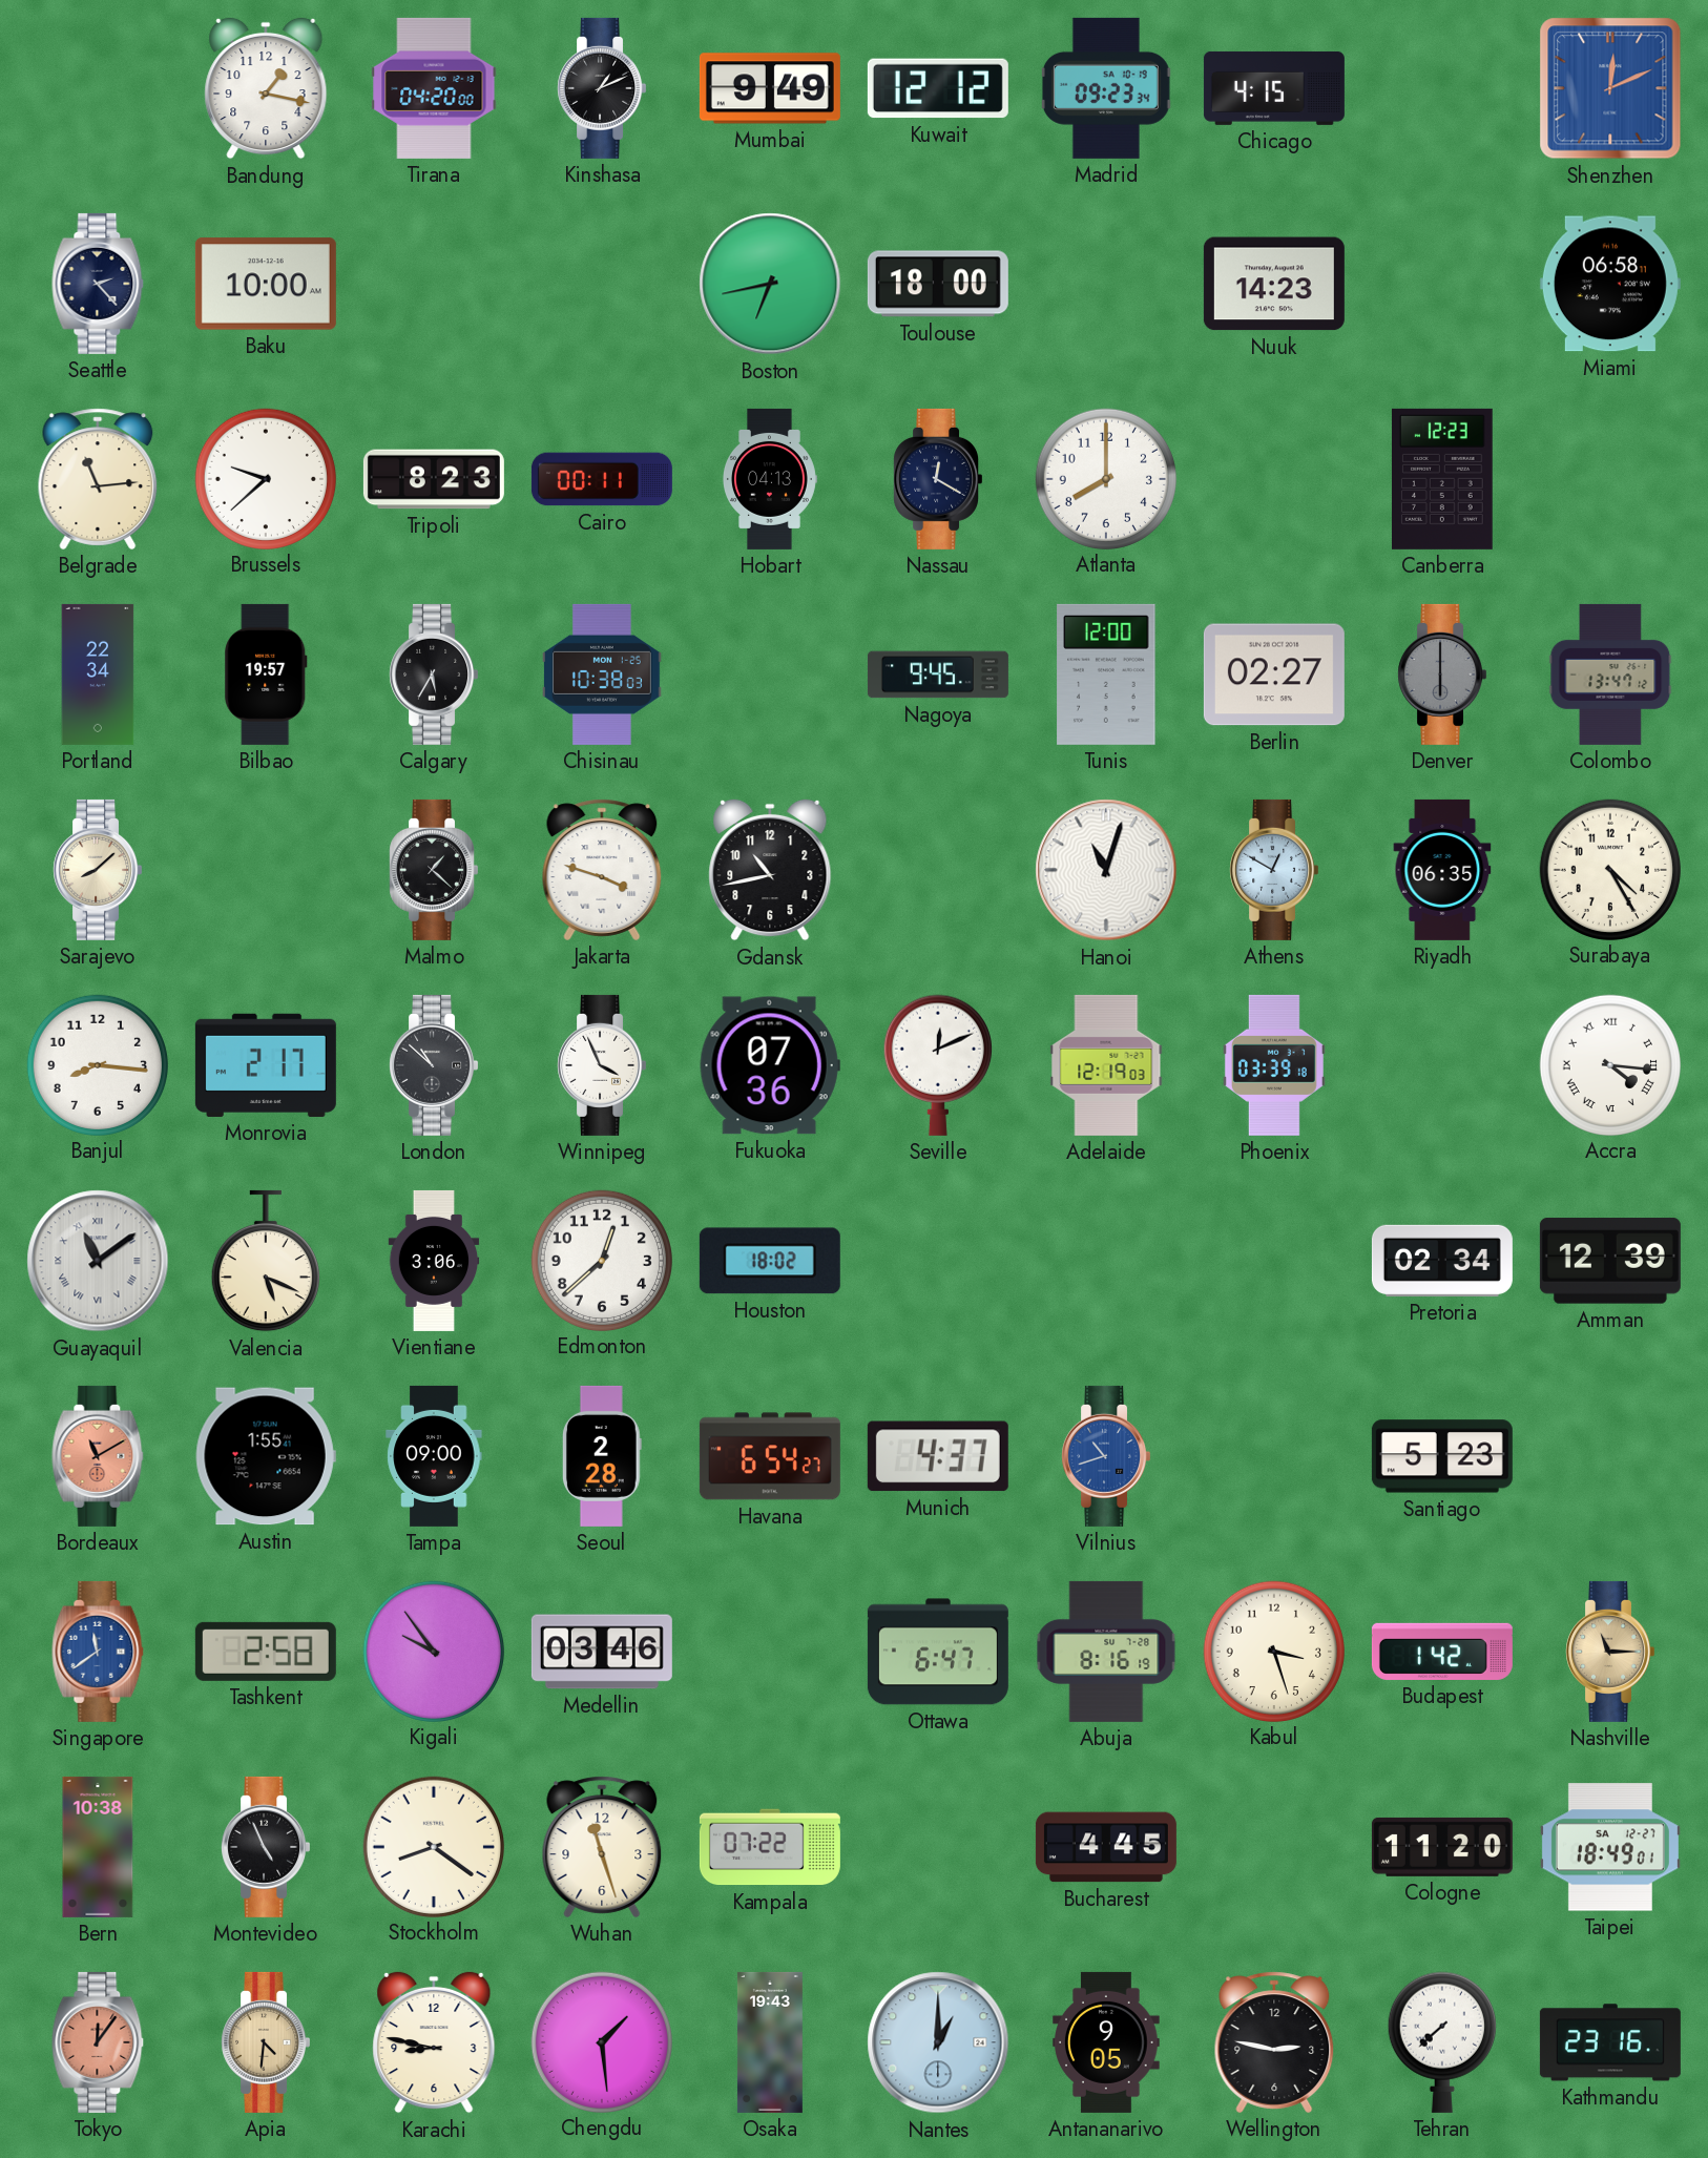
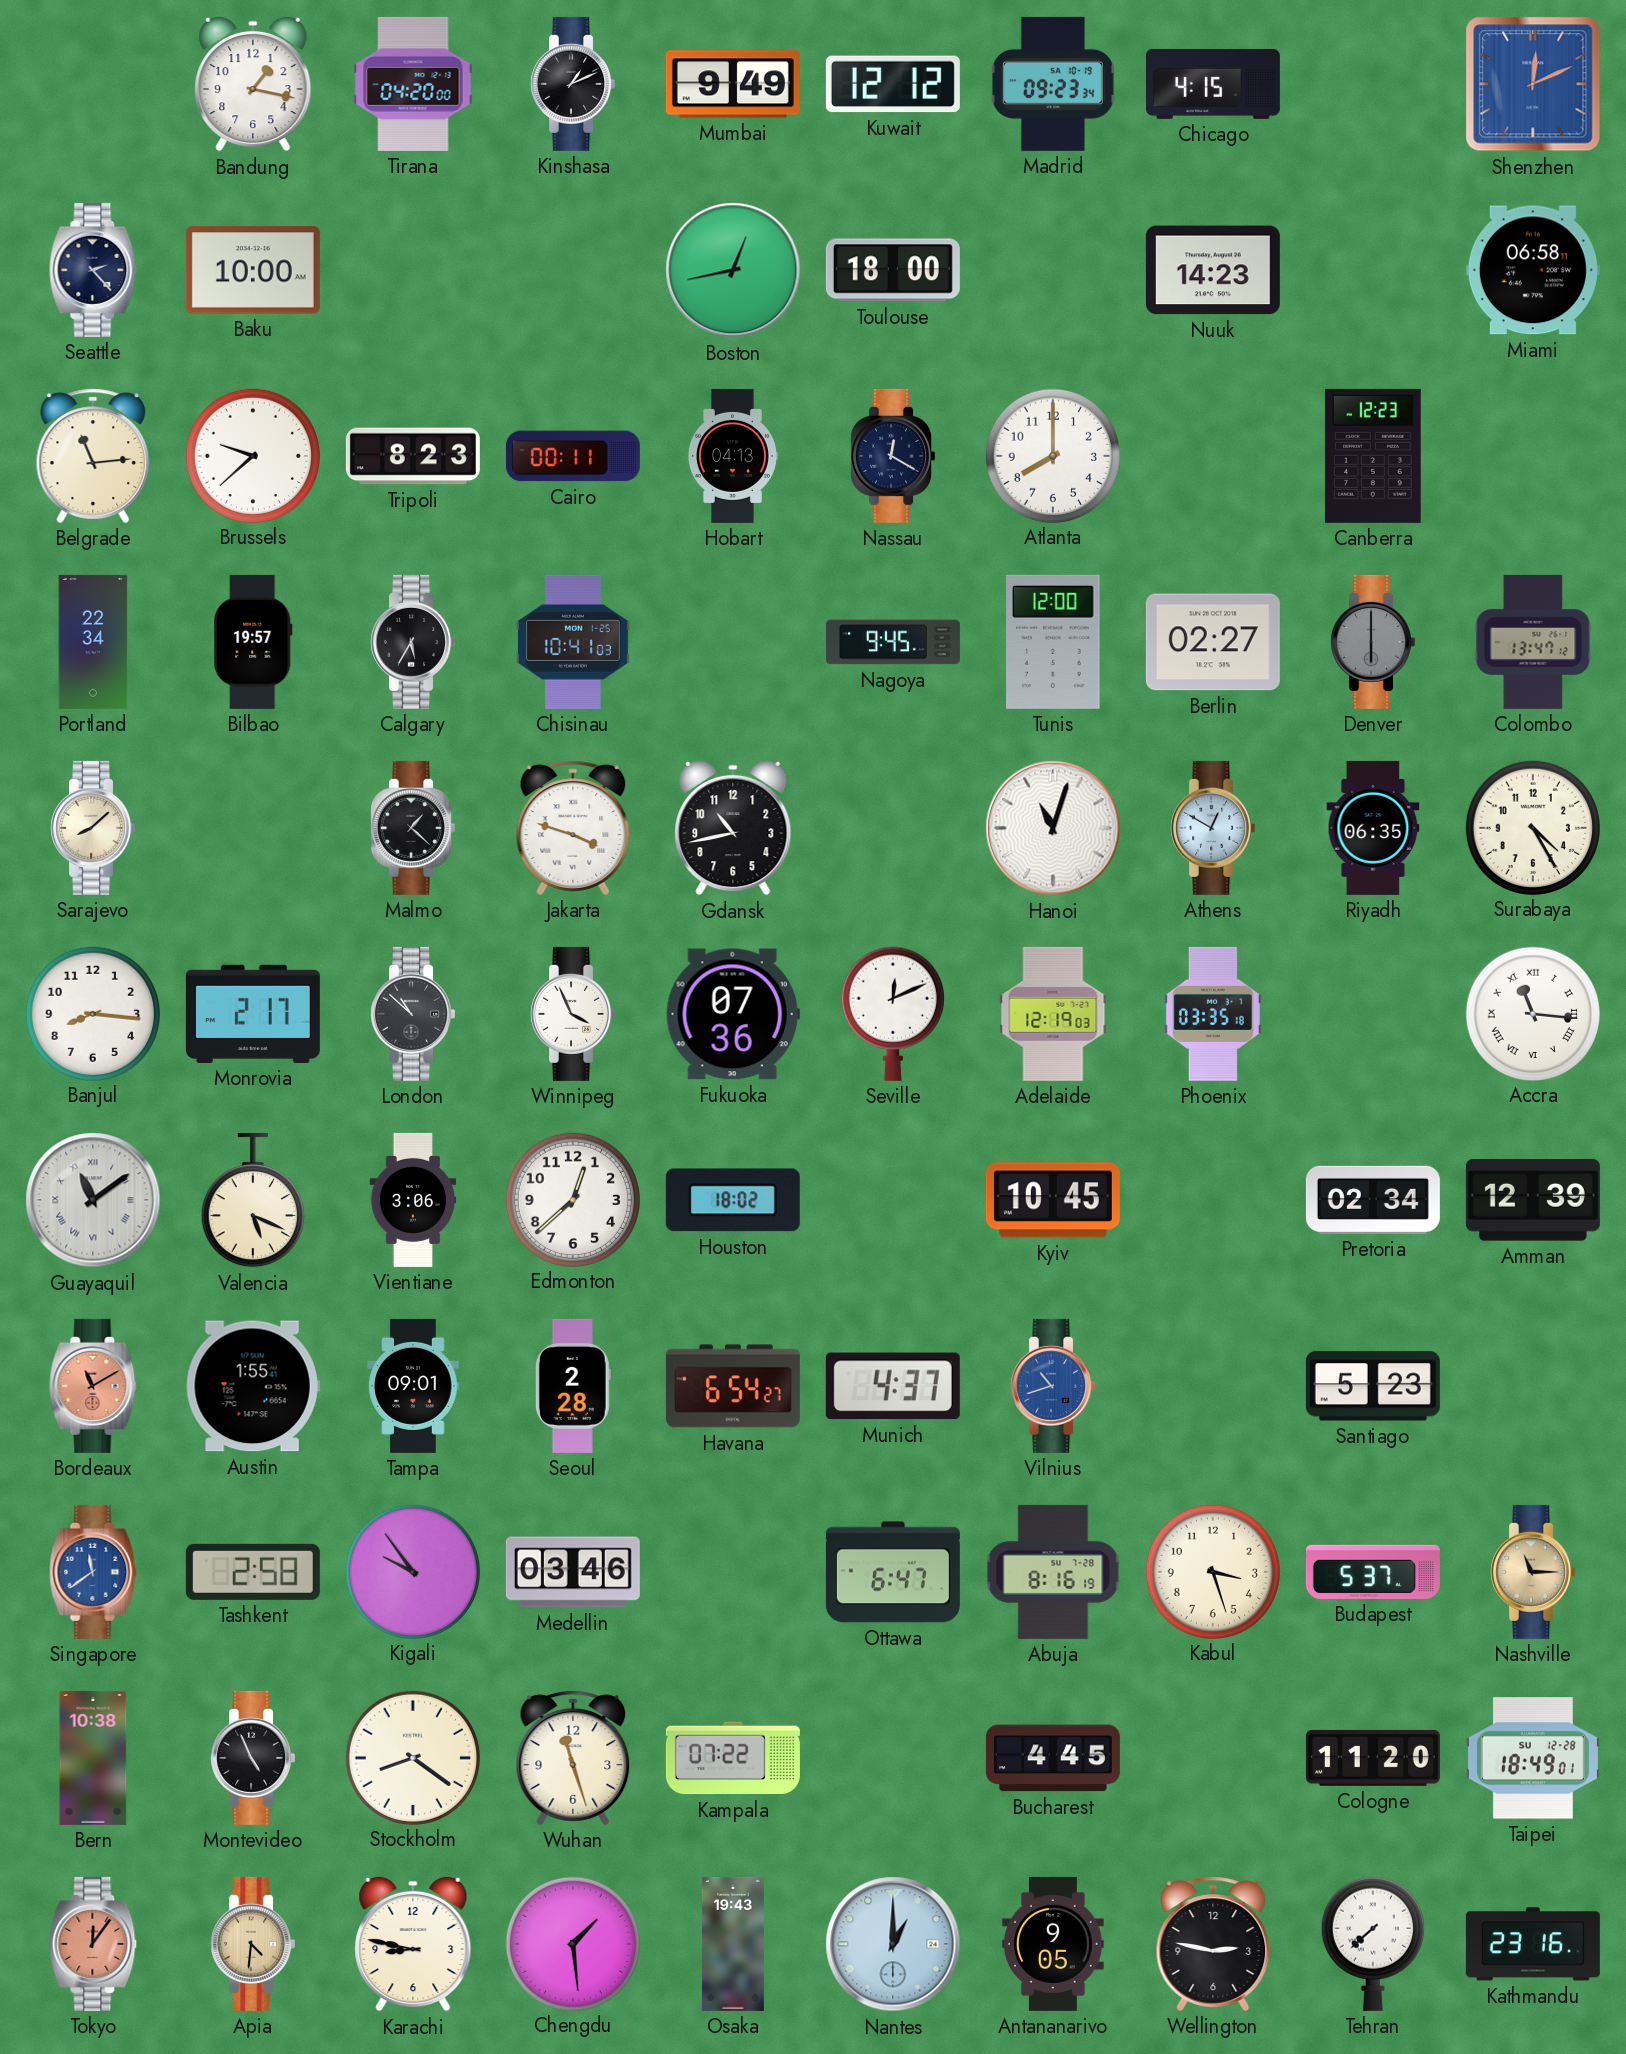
Boston: 6:43 -> 12:43
Chisinau: 10:38 -> 10:41
Phoenix: 03:39 -> 03:35
Accra: 4:16 -> 11:16
Kyiv: none -> 10:45
Tampa: 09:00 -> 09:01
Budapest: 1:42 -> 5:37
Taipei date: SA 12-27 -> SU 12-28
